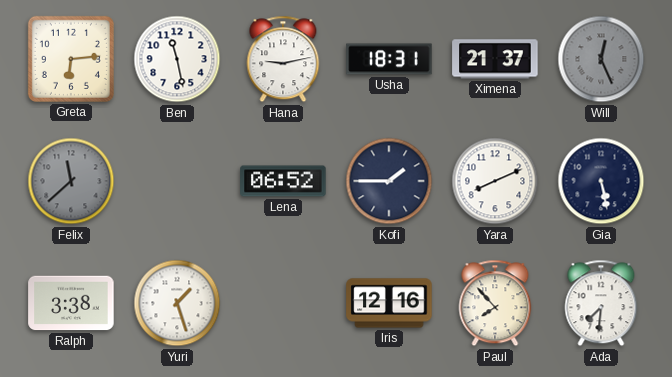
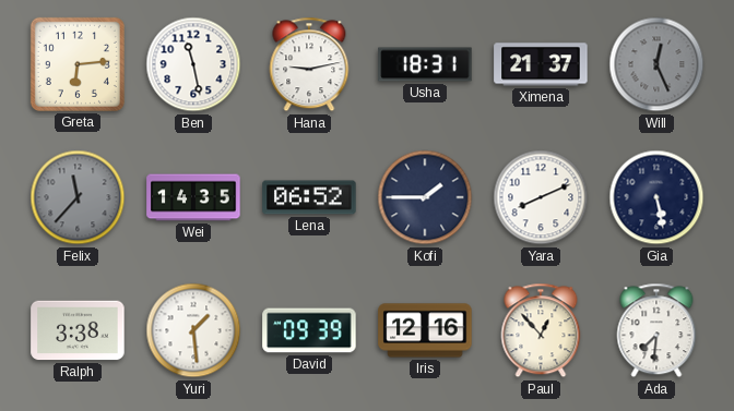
Felix: 11:38 -> 11:37
Wei: none -> 14:35
Yuri: 1:27 -> 1:29
David: none -> 09:39
Paul: 7:53 -> 12:53
